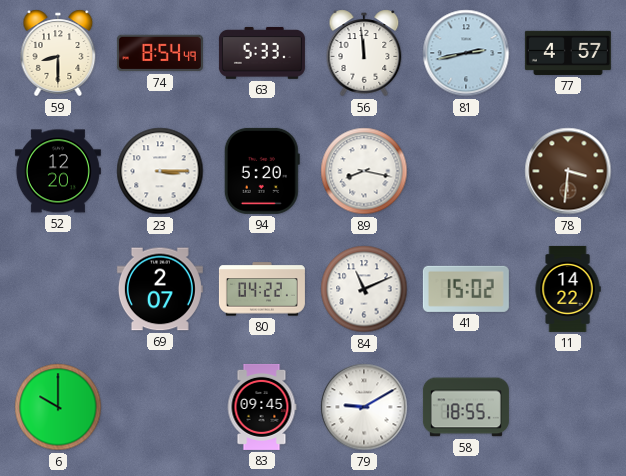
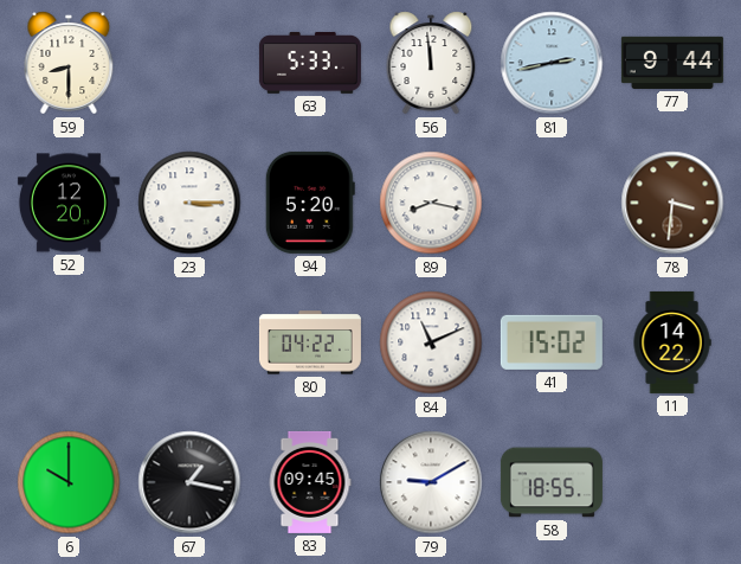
74: 8:54 -> none
77: 4:57 -> 9:44
69: 2:07 -> none
67: none -> 1:17
